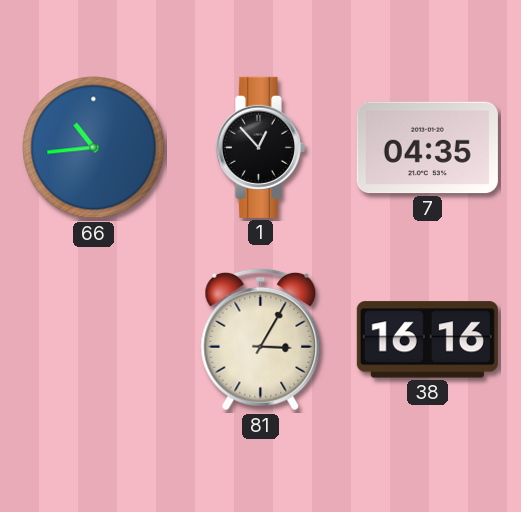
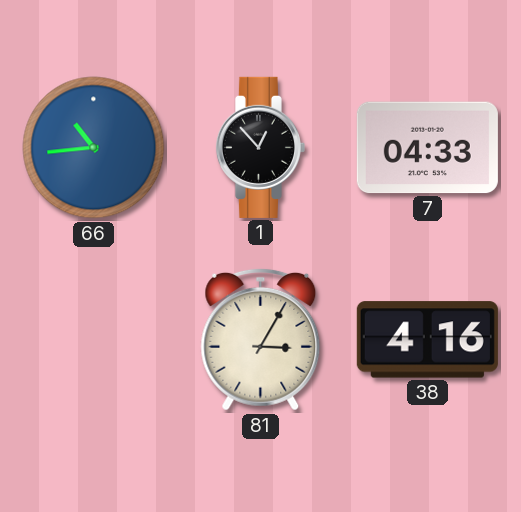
7: 04:35 -> 04:33
38: 16:16 -> 4:16
